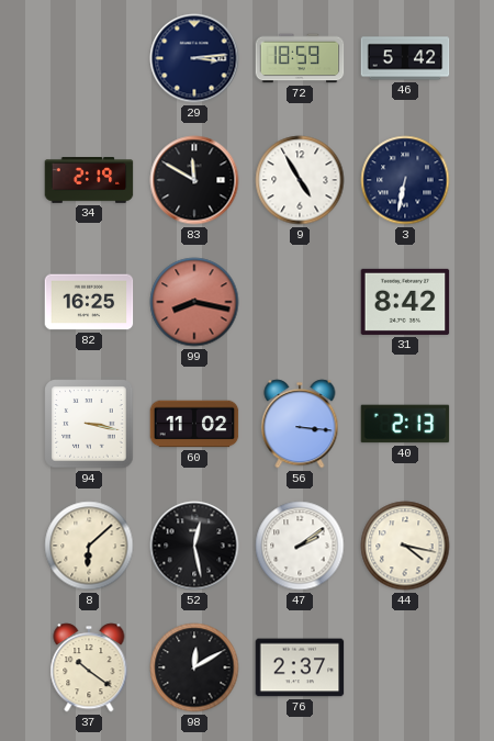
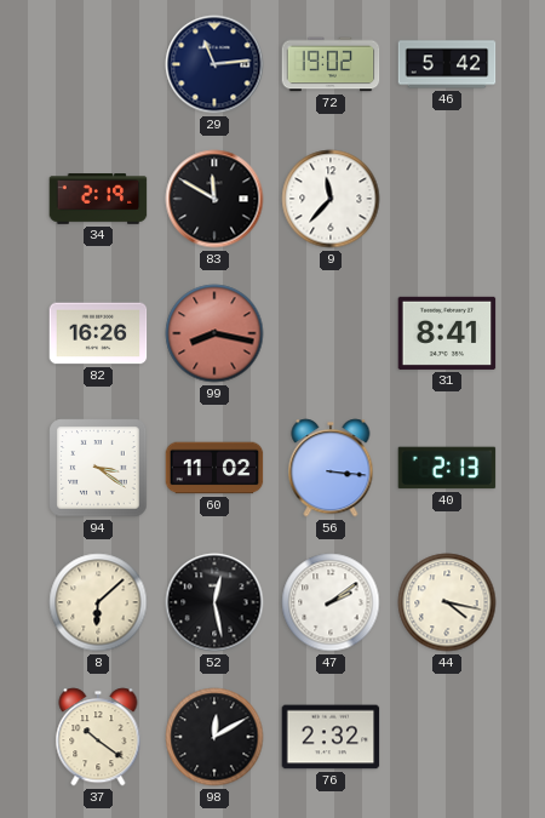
29: 3:14 -> 11:14
72: 18:59 -> 19:02
9: 4:55 -> 11:37
3: 6:32 -> none
82: 16:25 -> 16:26
31: 8:42 -> 8:41
94: 3:17 -> 3:21
76: 2:37 -> 2:32
